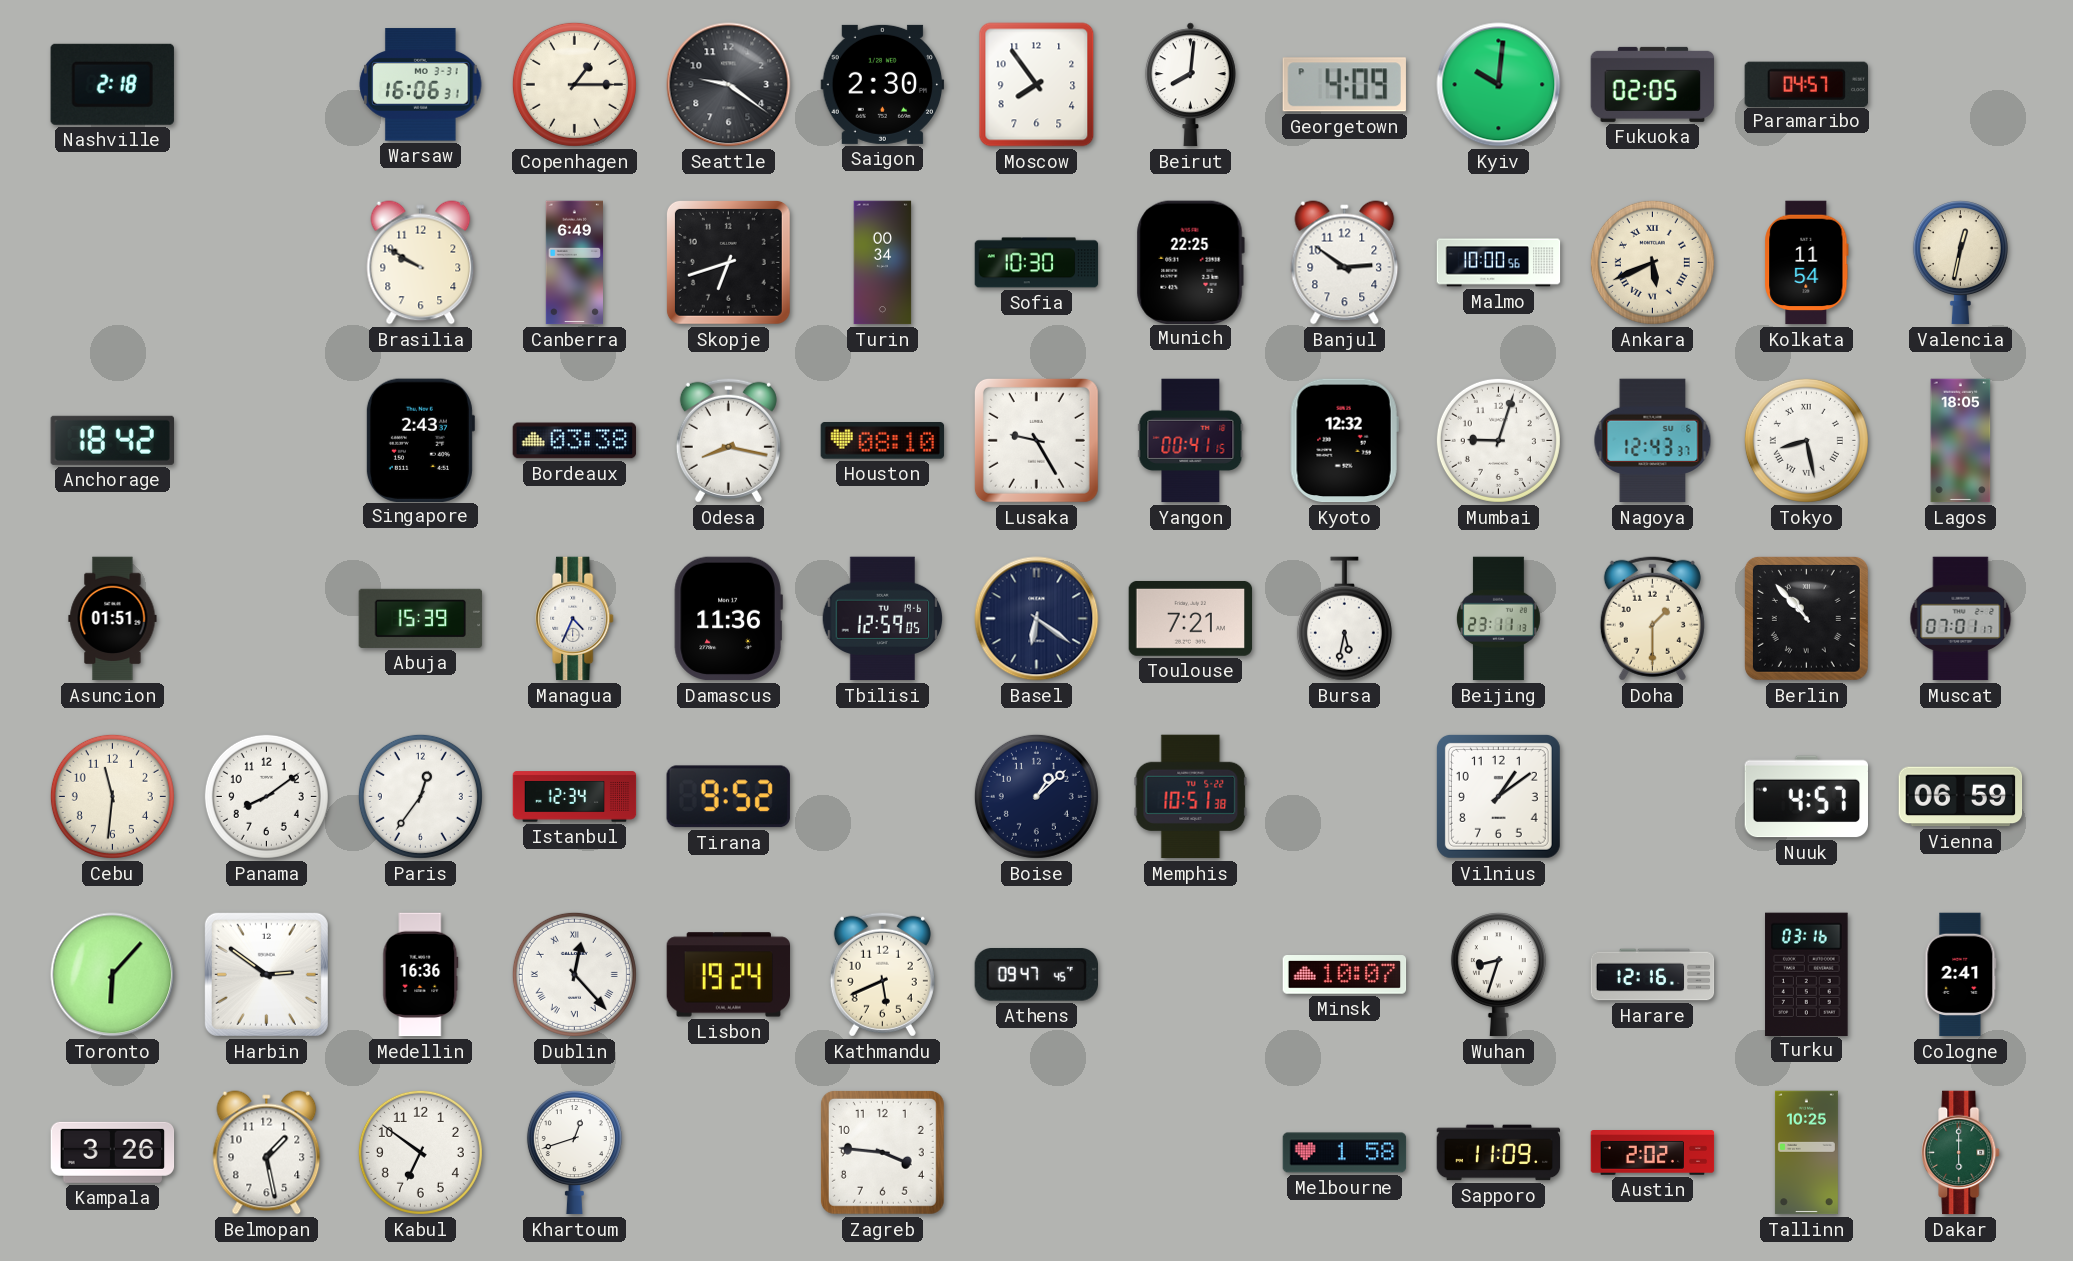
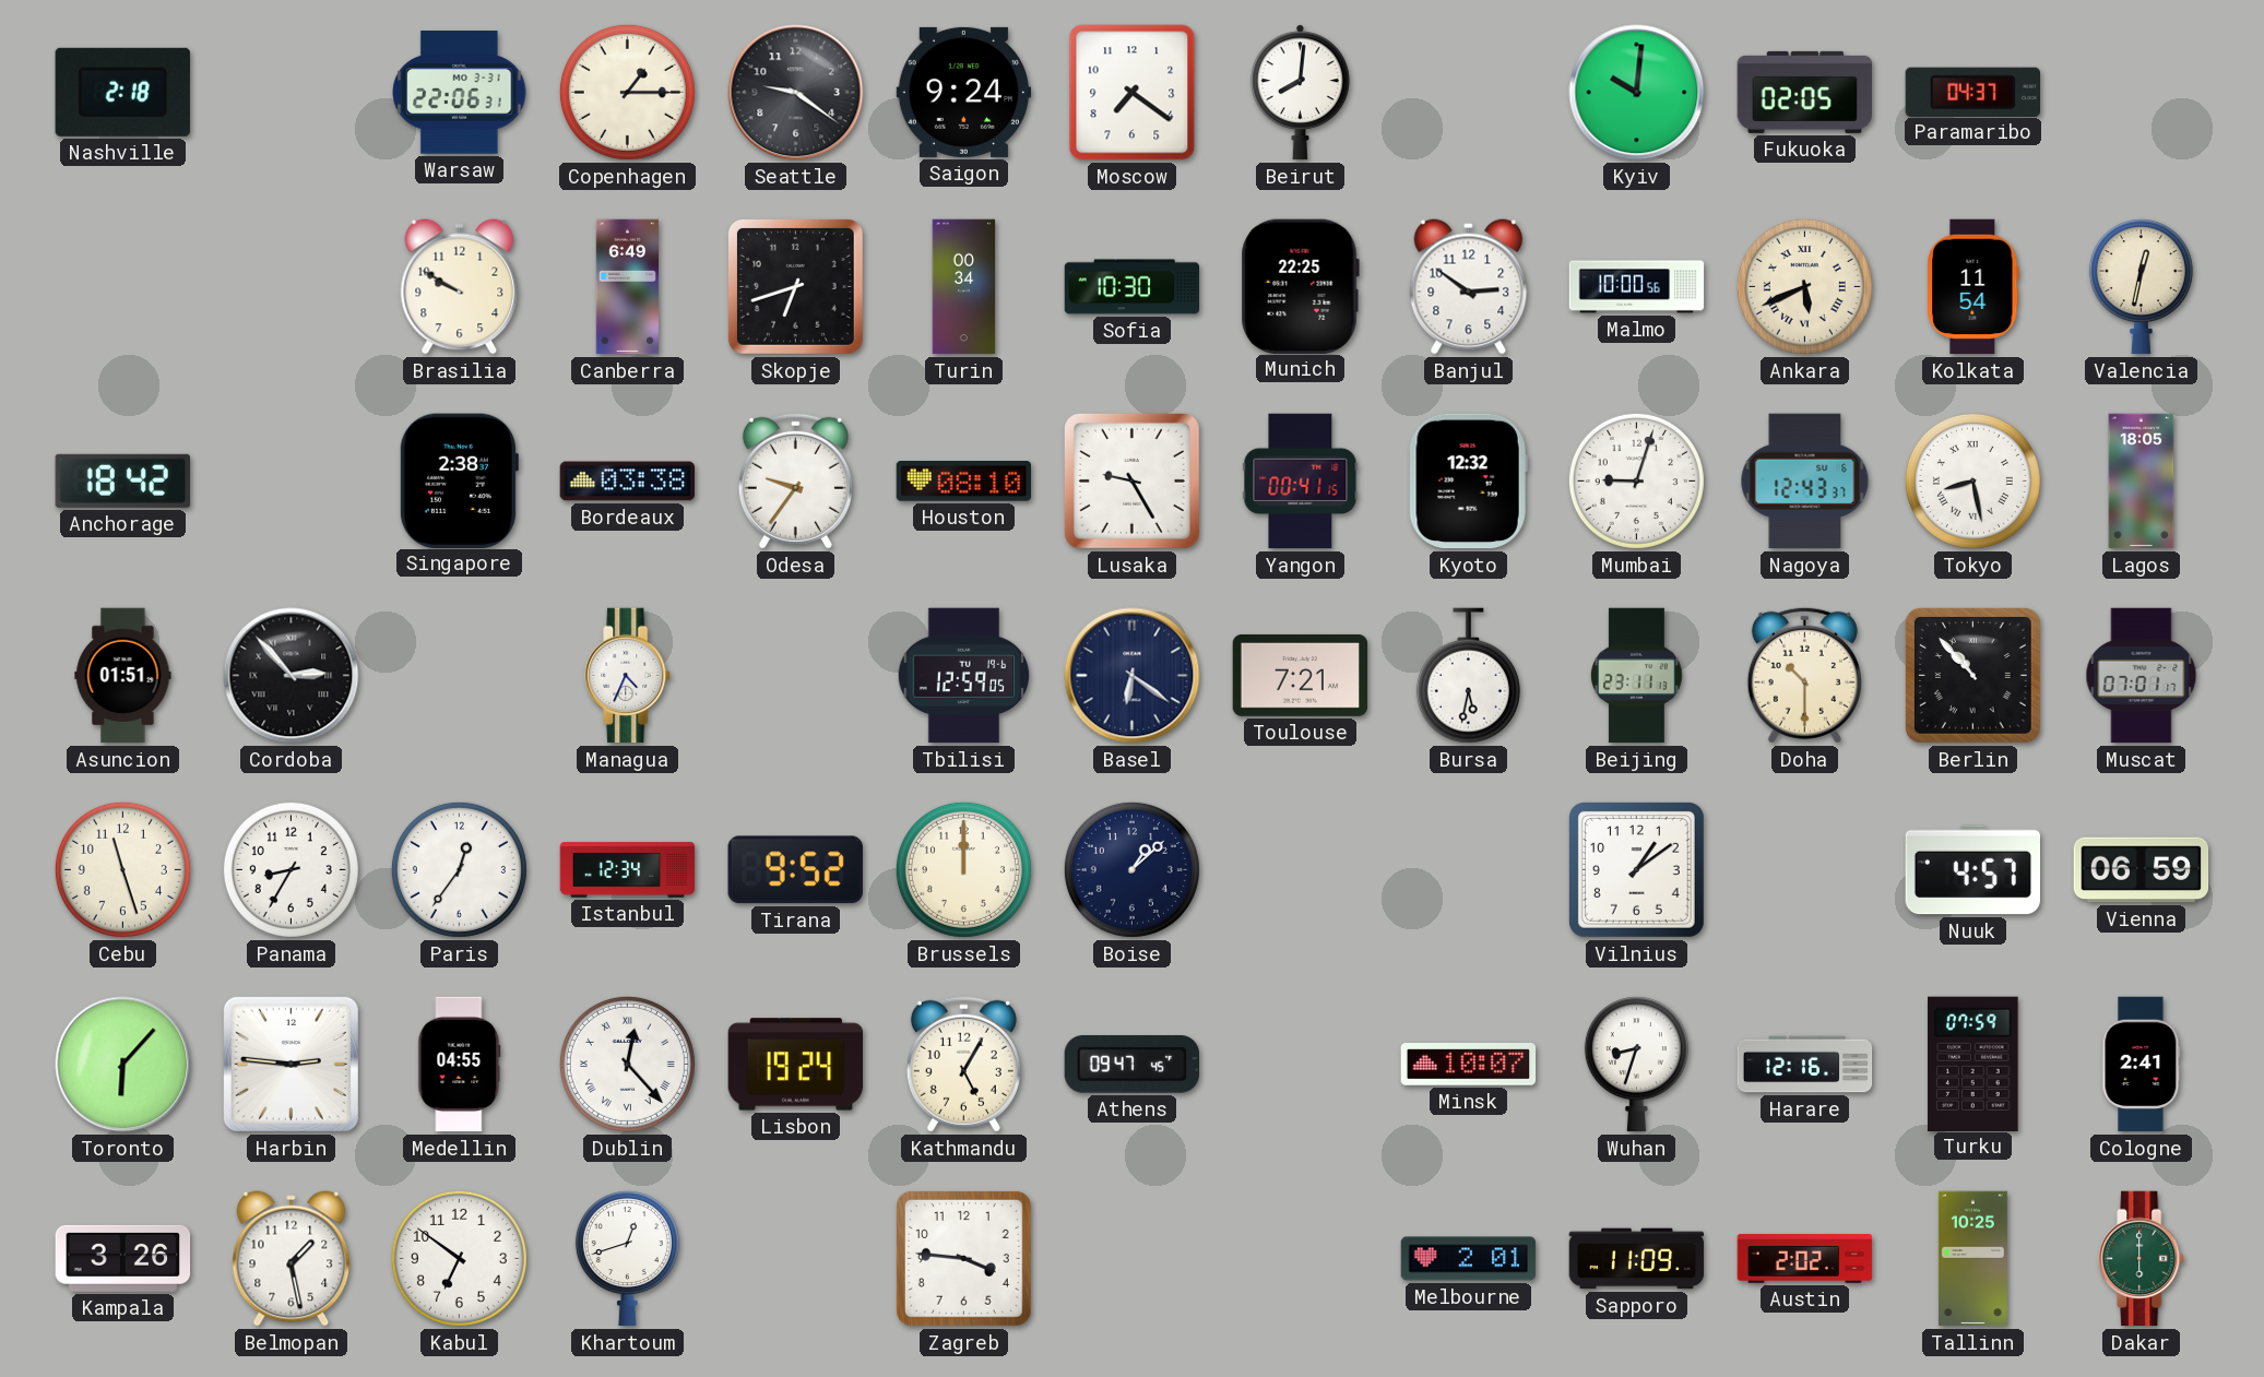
Warsaw: 16:06 -> 22:06
Saigon: 2:30 -> 9:24
Moscow: 7:54 -> 7:21
Georgetown: 4:09 -> none
Paramaribo: 04:57 -> 04:37
Singapore: 2:43 -> 2:38
Odesa: 8:17 -> 9:36
Cordoba: none -> 2:53
Abuja: 15:39 -> none
Damascus: 11:36 -> none
Doha: 1:30 -> 10:30
Cebu: 11:31 -> 11:27
Panama: 8:09 -> 8:35
Brussels: none -> 12:00
Memphis: 10:51 -> none
Harbin: 2:51 -> 2:46
Medellin: 16:36 -> 04:55
Kathmandu: 5:41 -> 5:05
Turku: 03:16 -> 07:59
Melbourne: 1:58 -> 2:01
